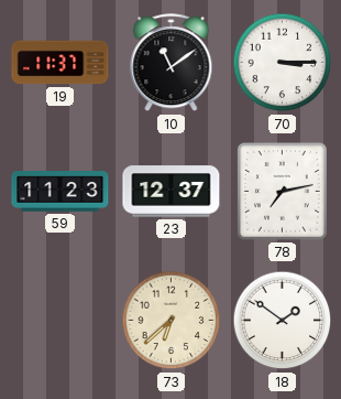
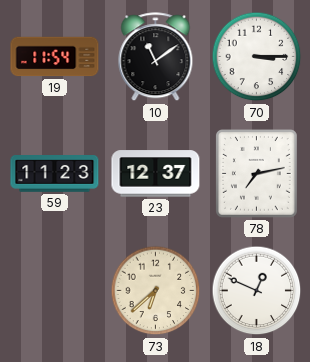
19: 11:37 -> 11:54
18: 1:51 -> 12:49
